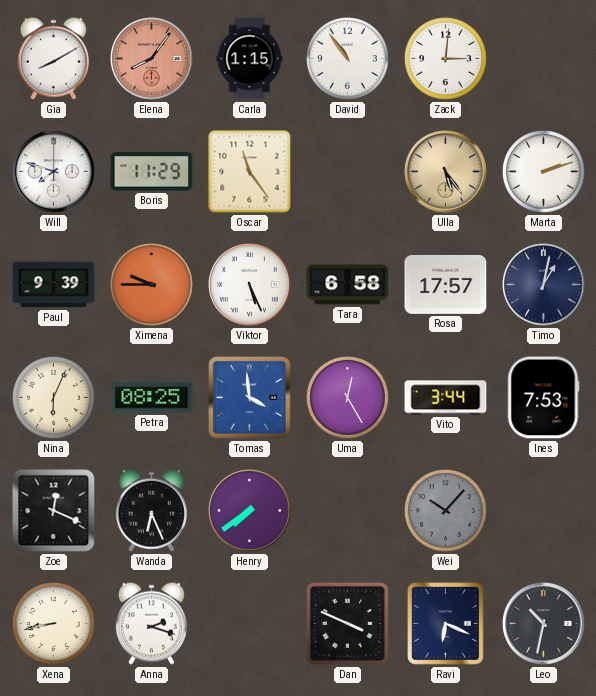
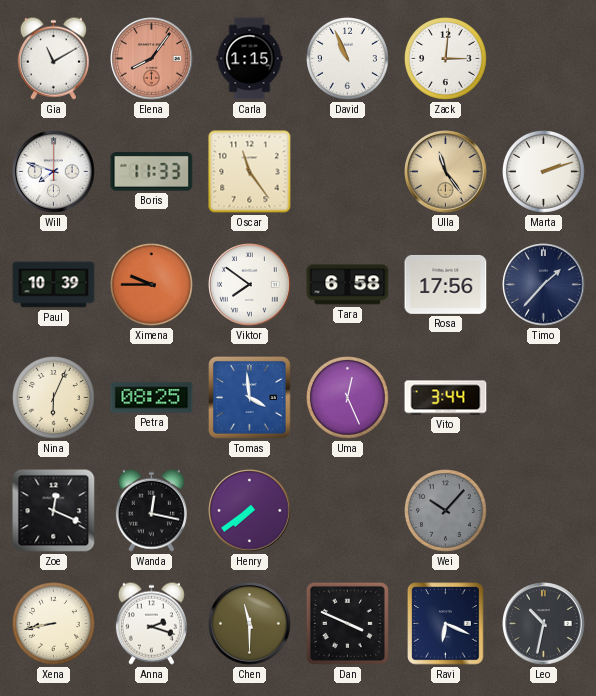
Gia: 8:10 -> 11:10
David: 10:54 -> 10:56
Boris: 11:29 -> 11:33
Ulla: 5:24 -> 11:24
Paul: 9:39 -> 10:39
Viktor: 5:26 -> 7:51
Rosa: 17:57 -> 17:56
Timo: 1:02 -> 1:37
Uma: 12:25 -> 12:26
Ines: 7:53 -> none
Wanda: 6:26 -> 12:17
Chen: none -> 11:30
